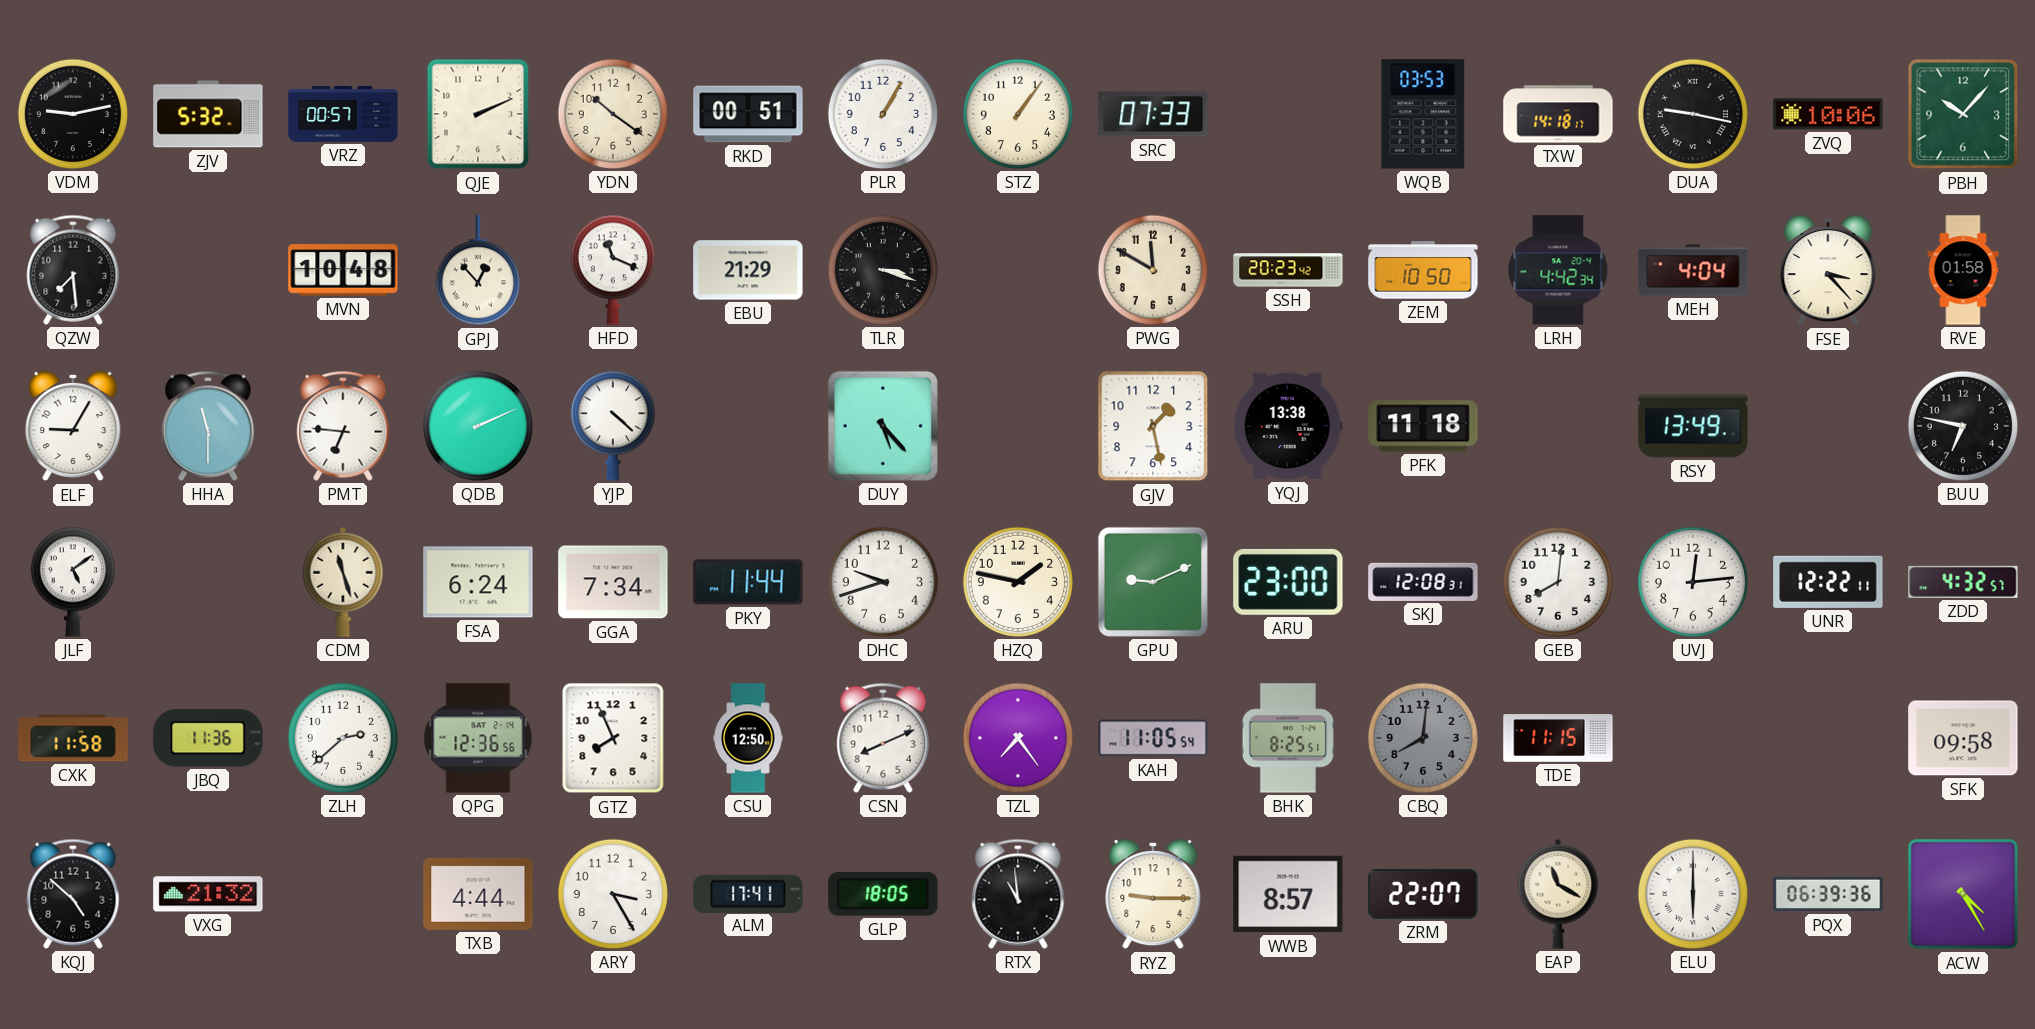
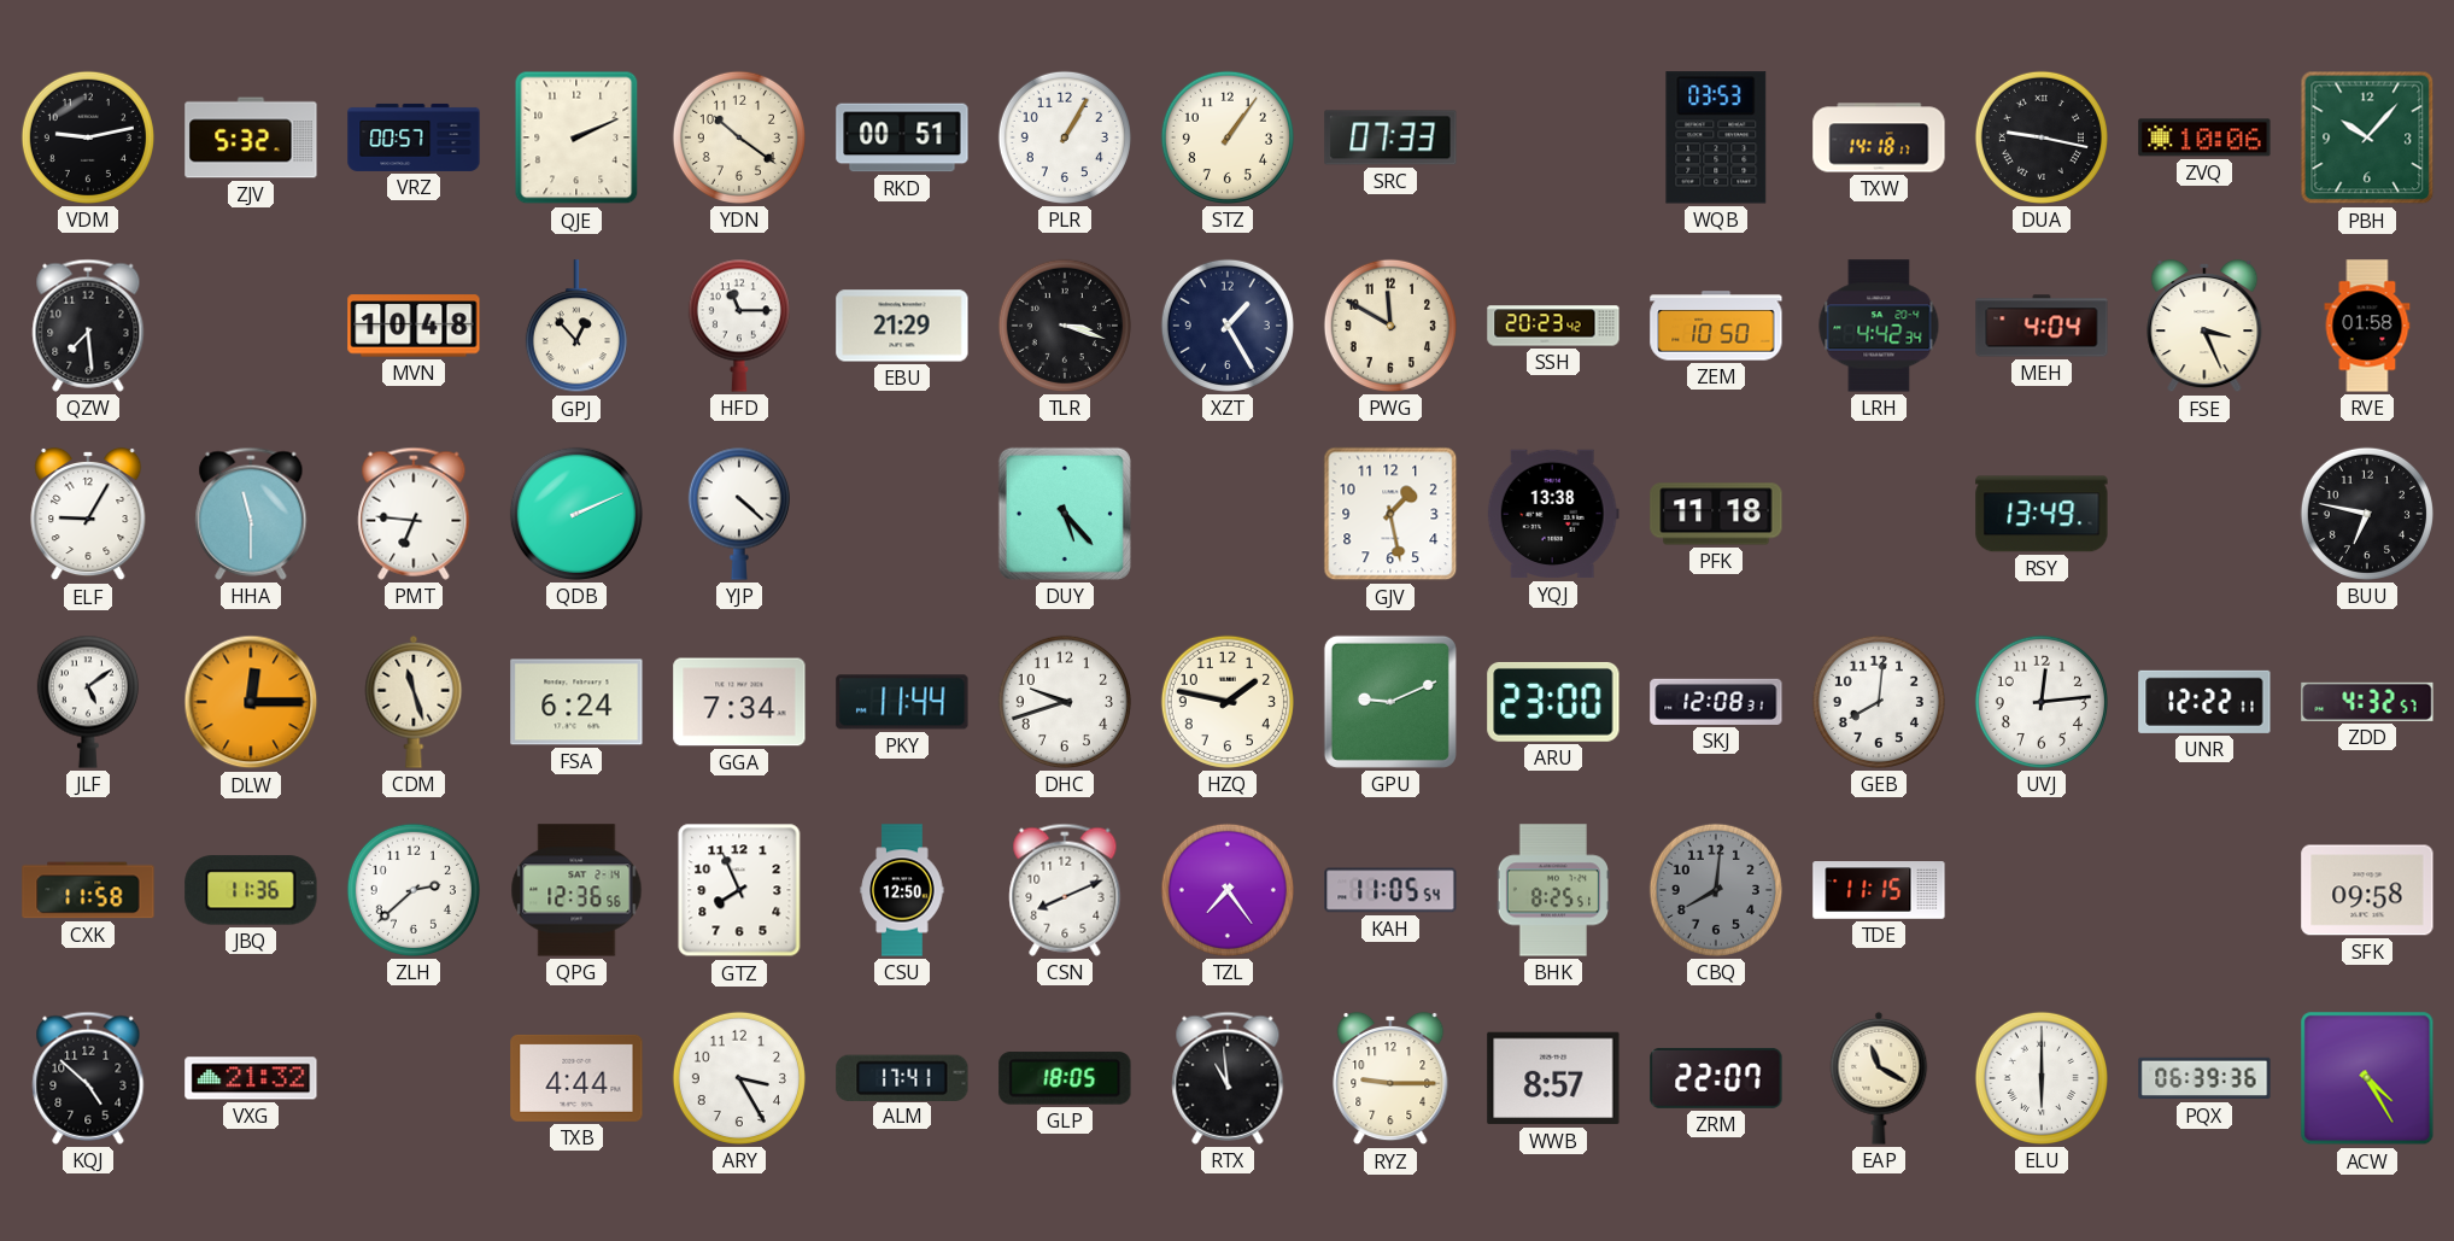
HFD: 11:19 -> 11:15
XZT: none -> 1:25
FSE: 3:23 -> 3:26
DLW: none -> 12:15
